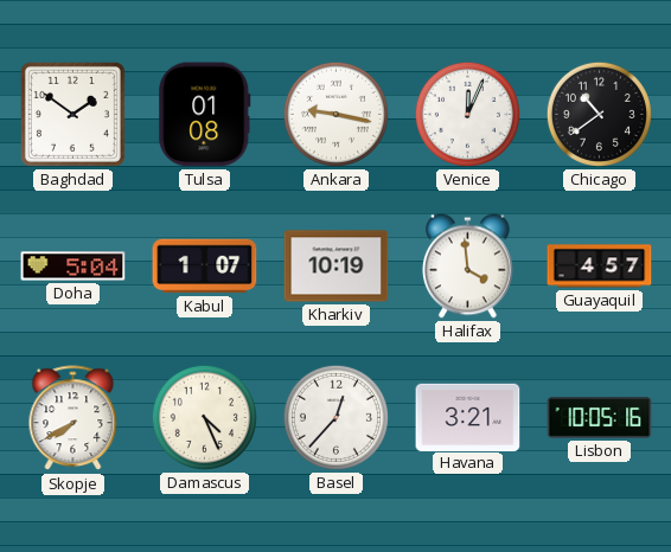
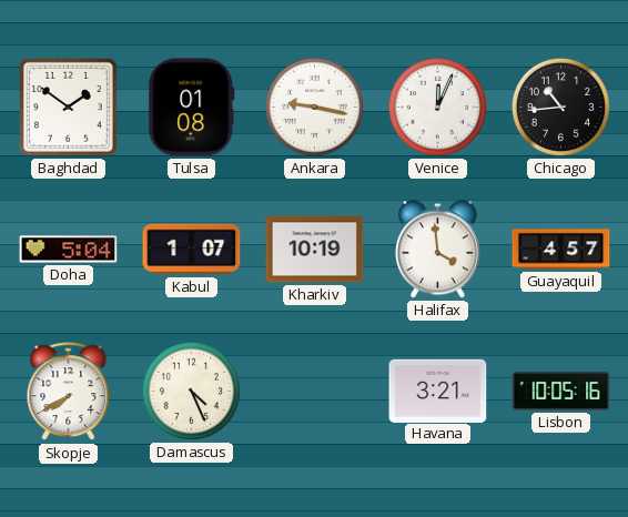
Chicago: 10:39 -> 10:44
Basel: 12:37 -> none
